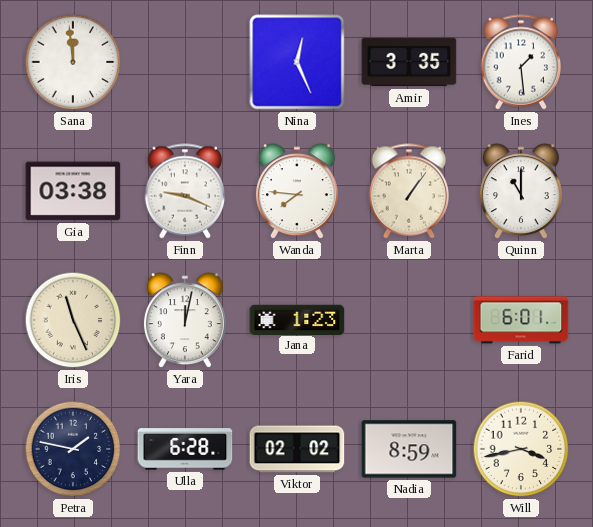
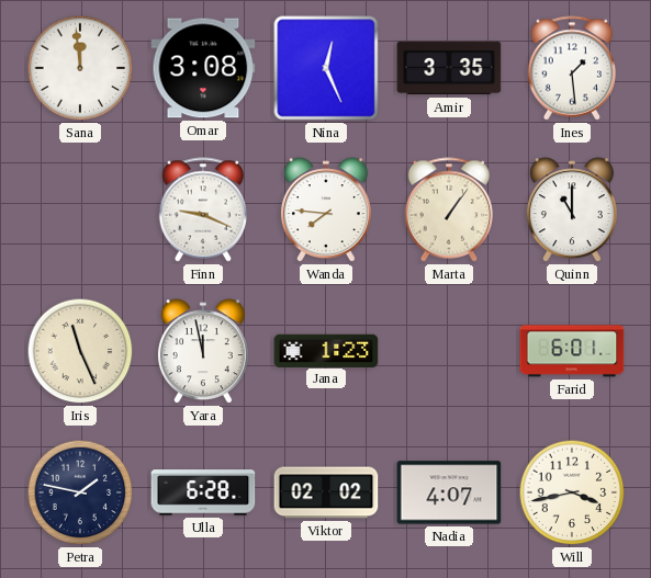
Omar: none -> 3:08
Gia: 03:38 -> none
Yara: 12:02 -> 11:58
Nadia: 8:59 -> 4:07
